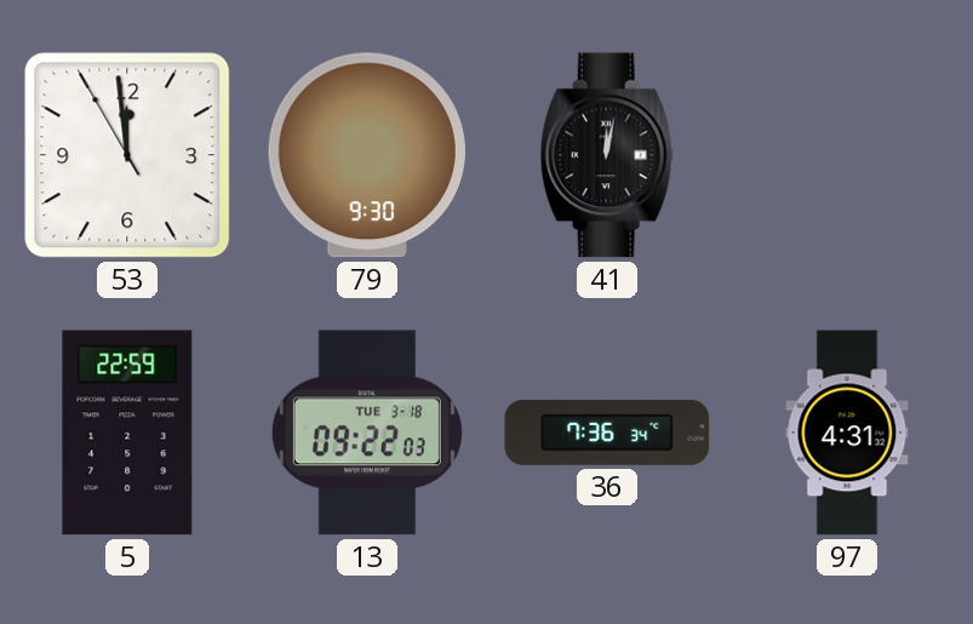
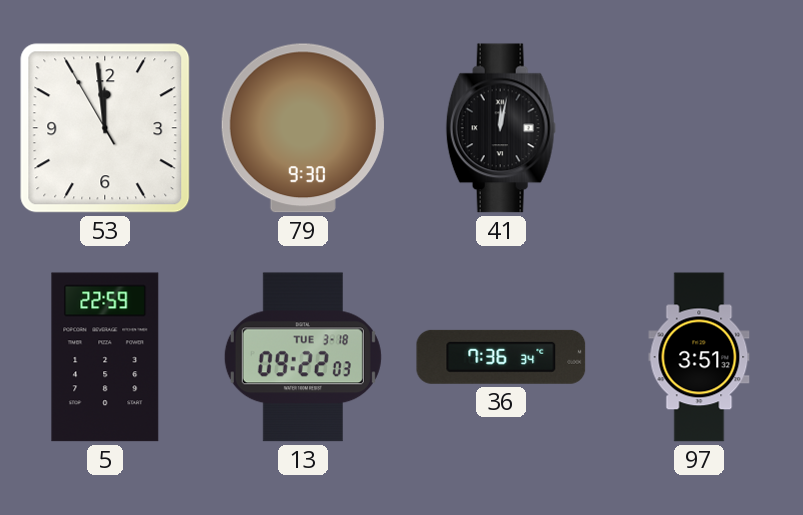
97: 4:31 -> 3:51
